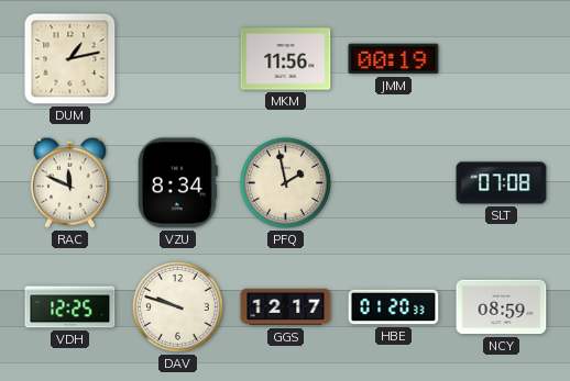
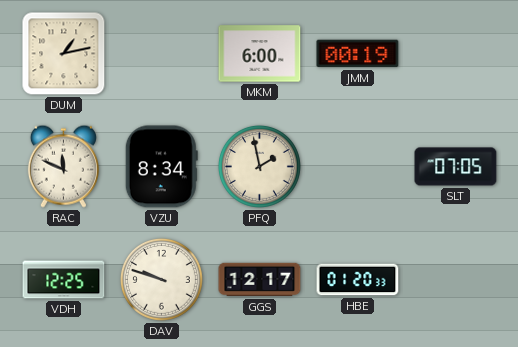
MKM: 11:56 -> 6:00
SLT: 07:08 -> 07:05
NCY: 08:59 -> none
